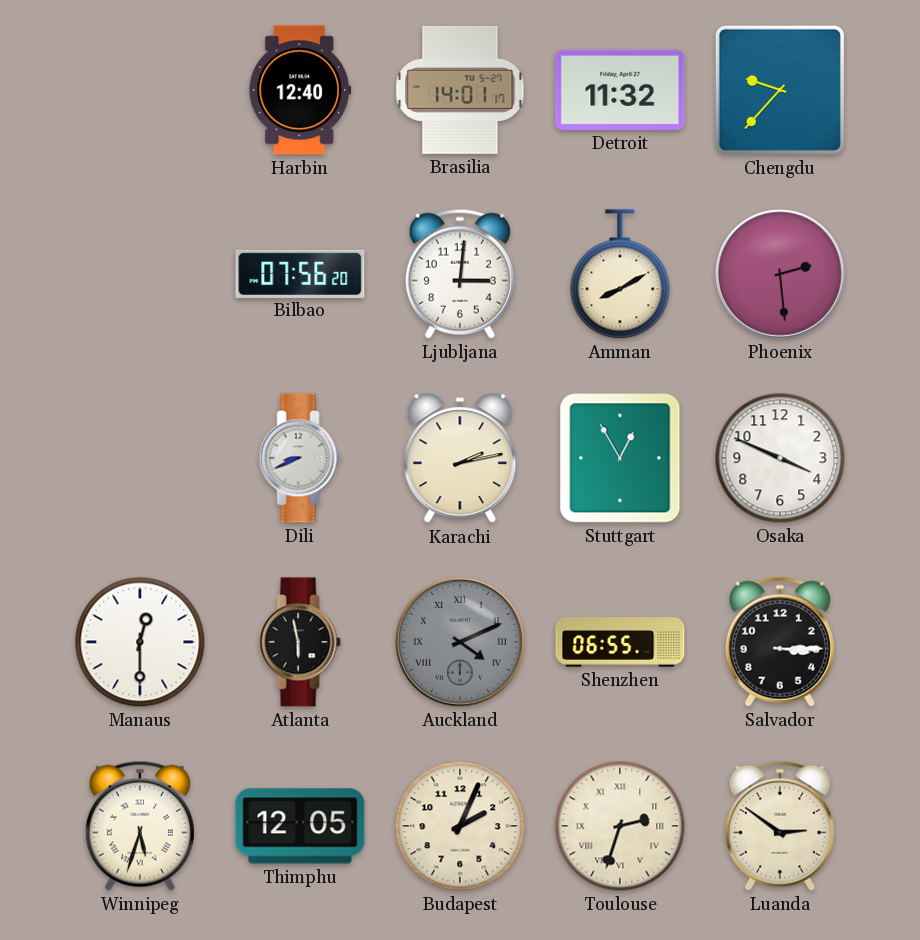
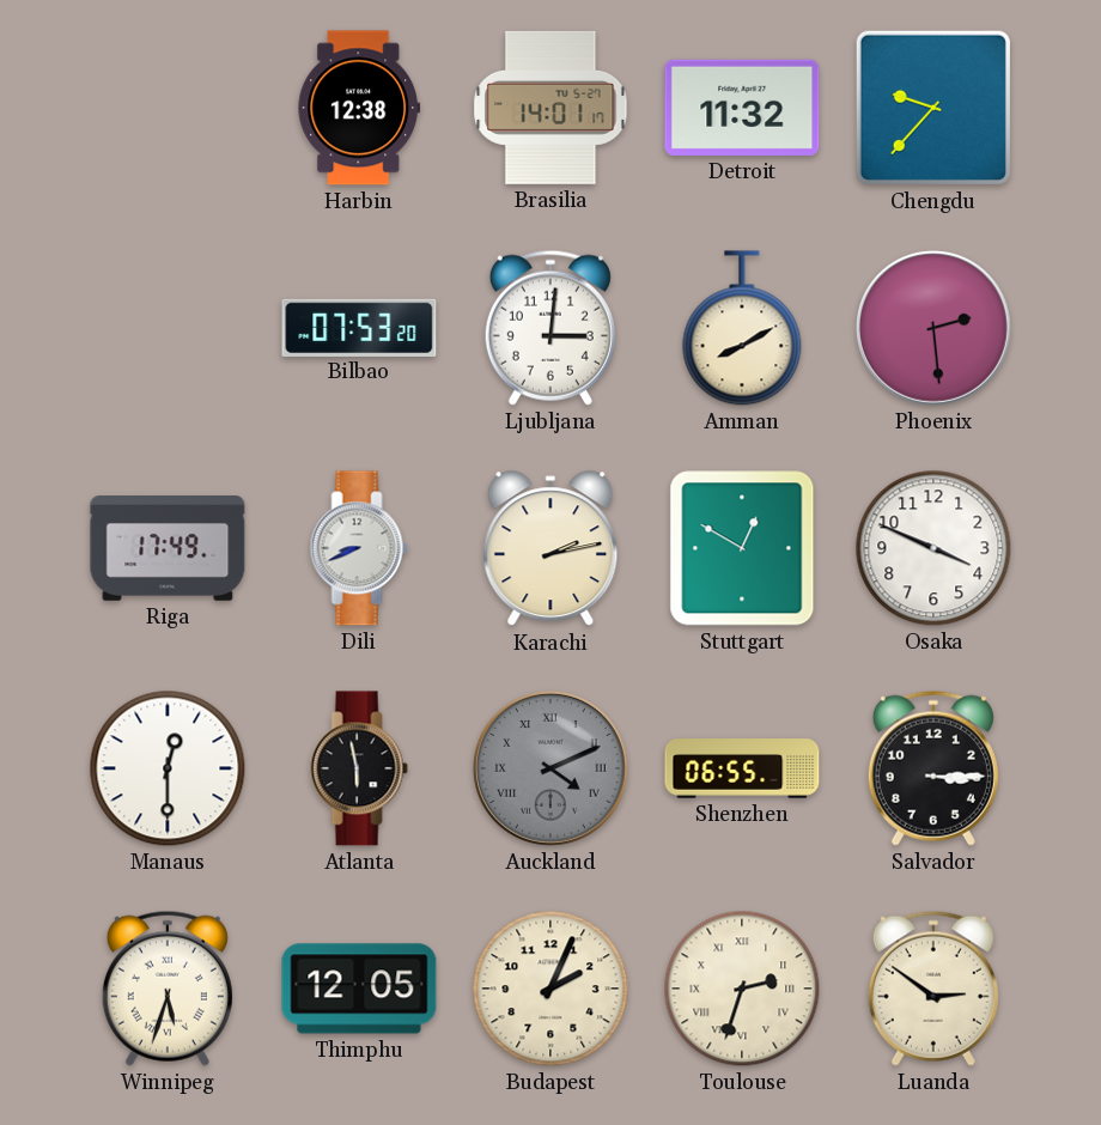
Harbin: 12:40 -> 12:38
Bilbao: 07:56 -> 07:53
Riga: none -> 17:49
Stuttgart: 12:55 -> 12:50
